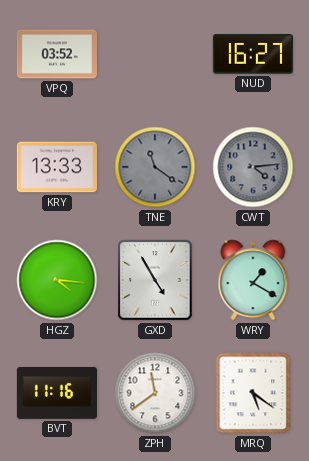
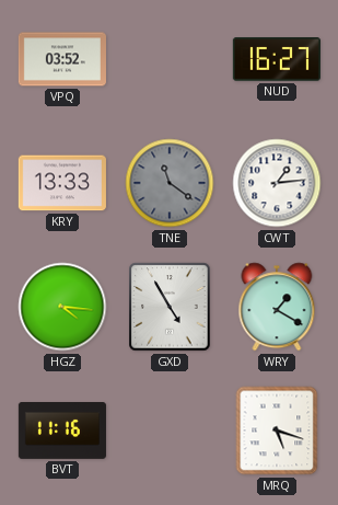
CWT: 4:14 -> 1:14
CWT dial: grey -> white
ZPH: 11:39 -> none
MRQ: 5:21 -> 5:18
